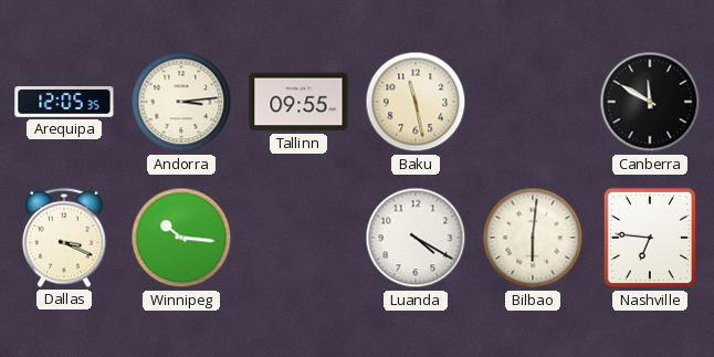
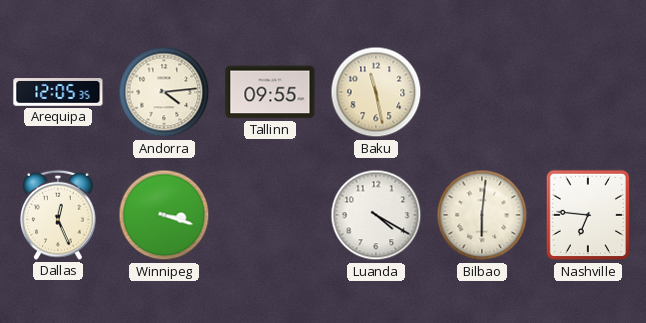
Andorra: 3:14 -> 4:14
Canberra: 11:50 -> none
Dallas: 3:19 -> 12:26
Winnipeg: 10:16 -> 3:18
